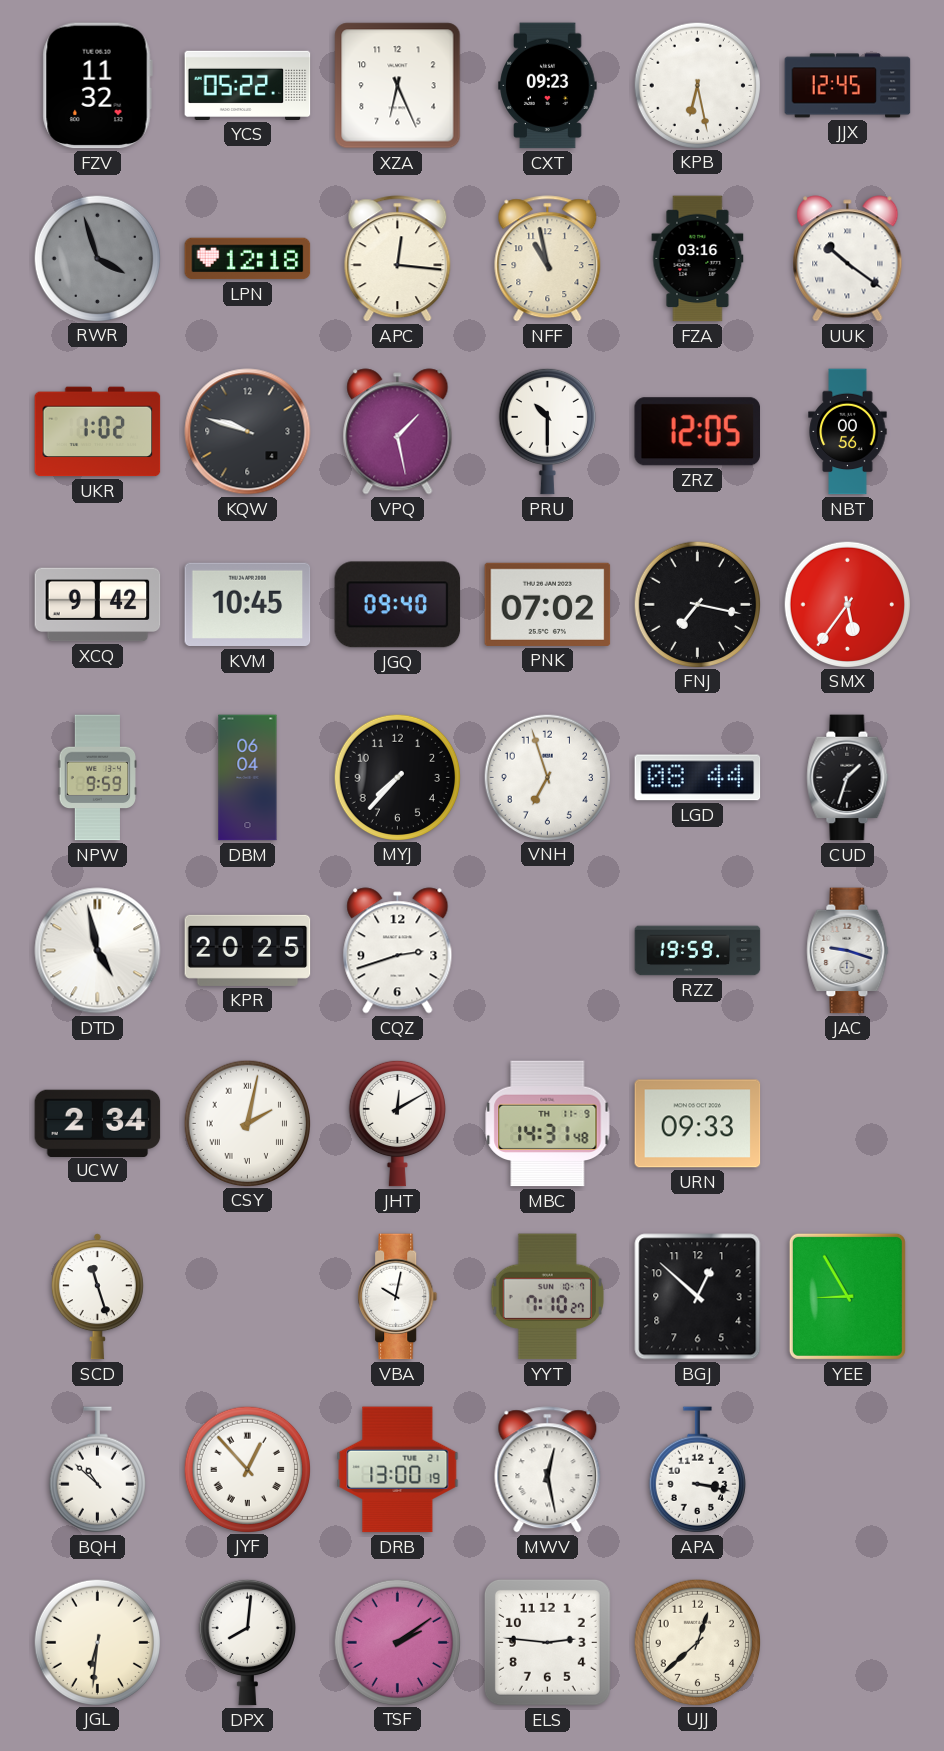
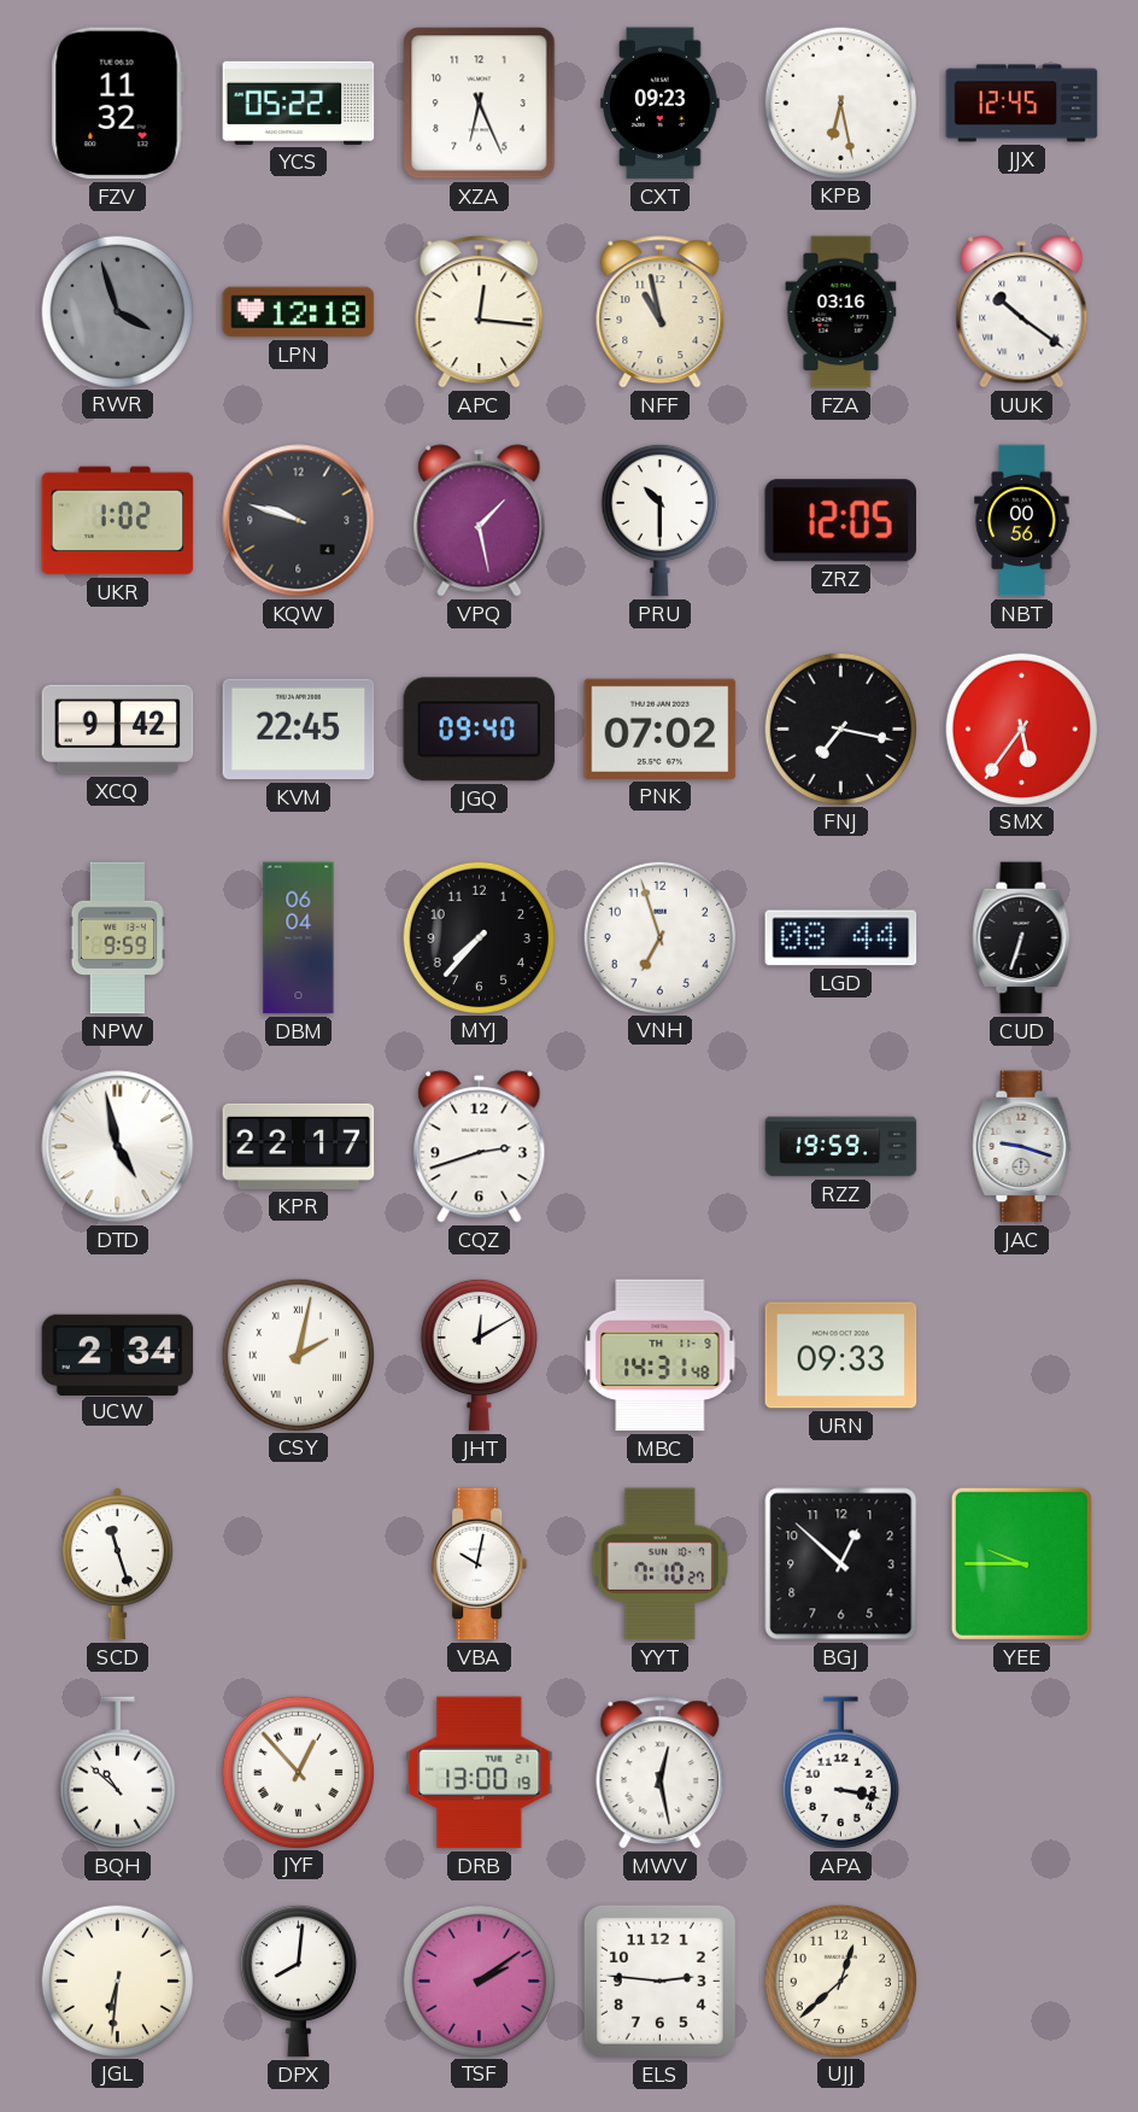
KVM: 10:45 -> 22:45
CUD: 1:33 -> 6:33
KPR: 20:25 -> 22:17
YEE: 8:55 -> 9:45
